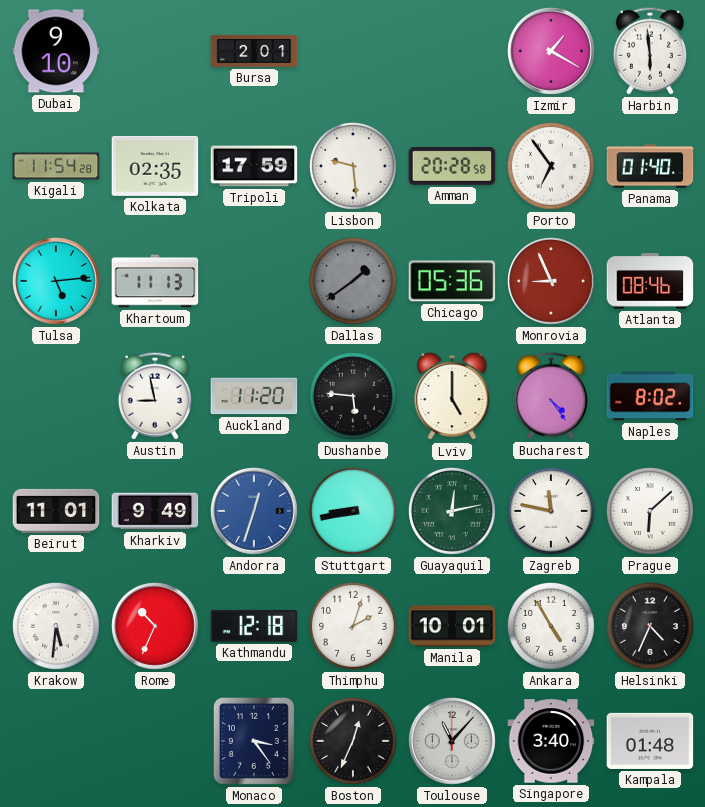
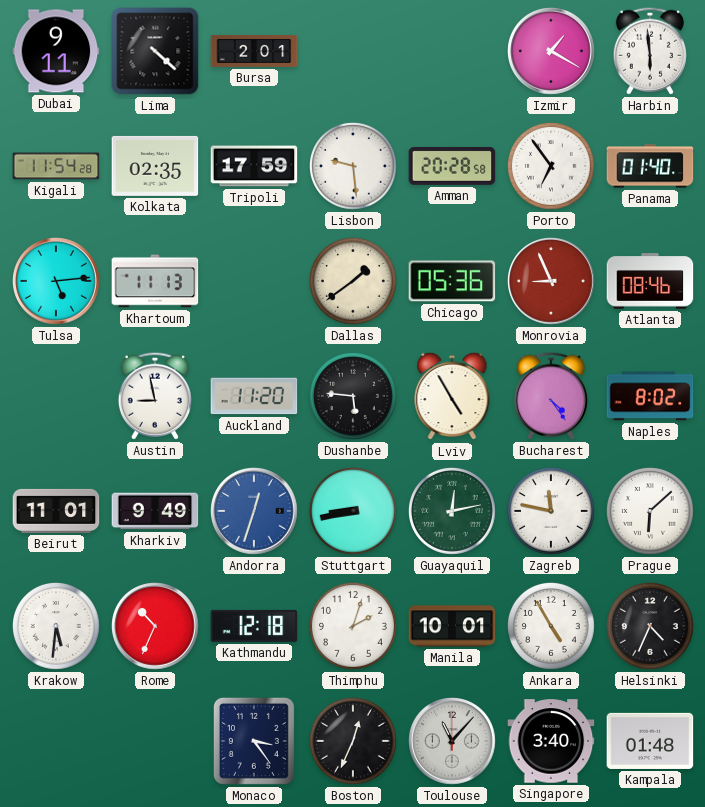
Dubai: 9:10 -> 9:11
Lima: none -> 4:22
Dallas dial: grey -> cream
Lviv: 5:00 -> 4:55
